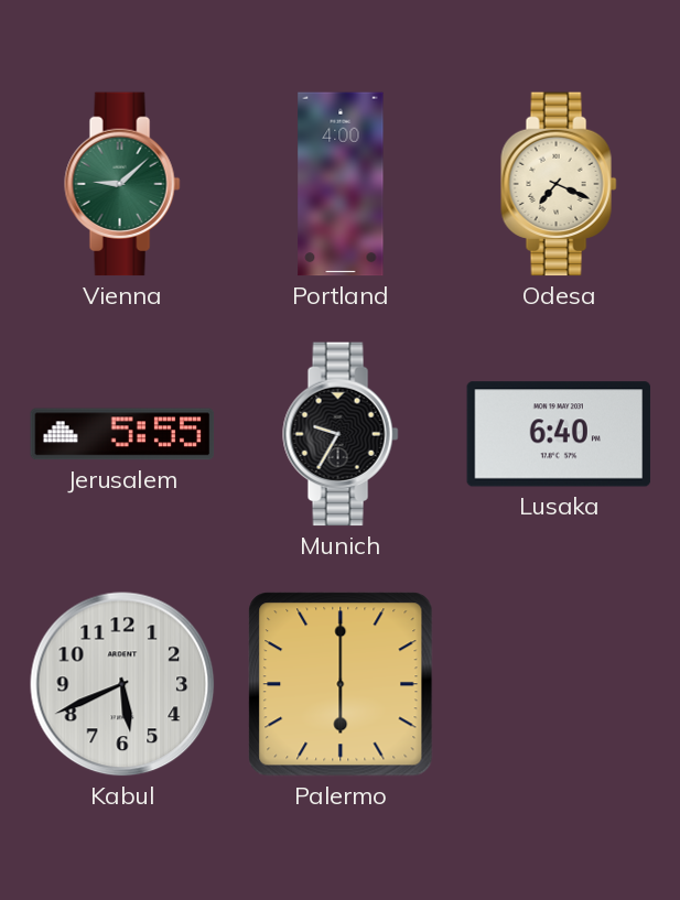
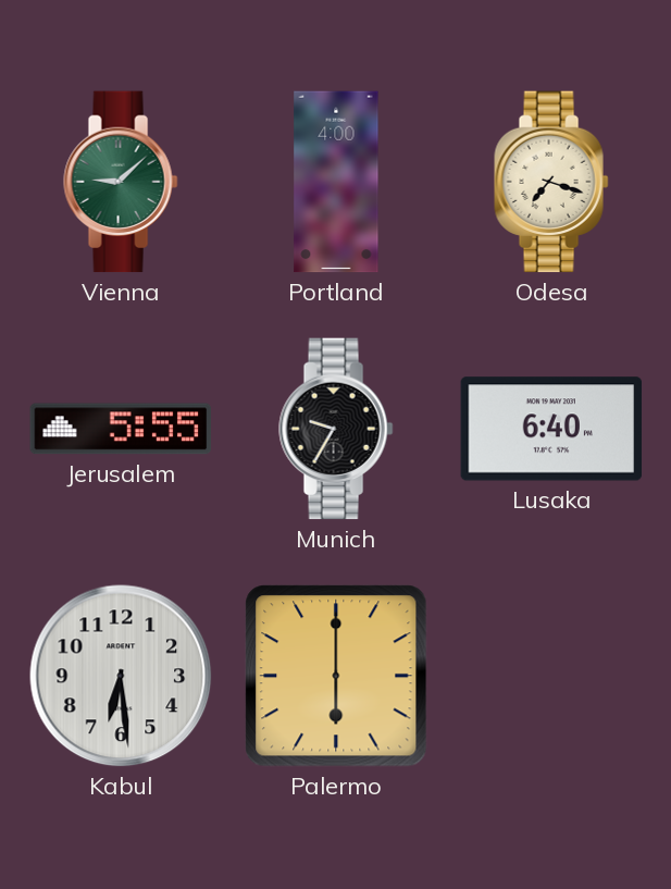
Odesa: 7:19 -> 7:18
Kabul: 5:41 -> 6:29
